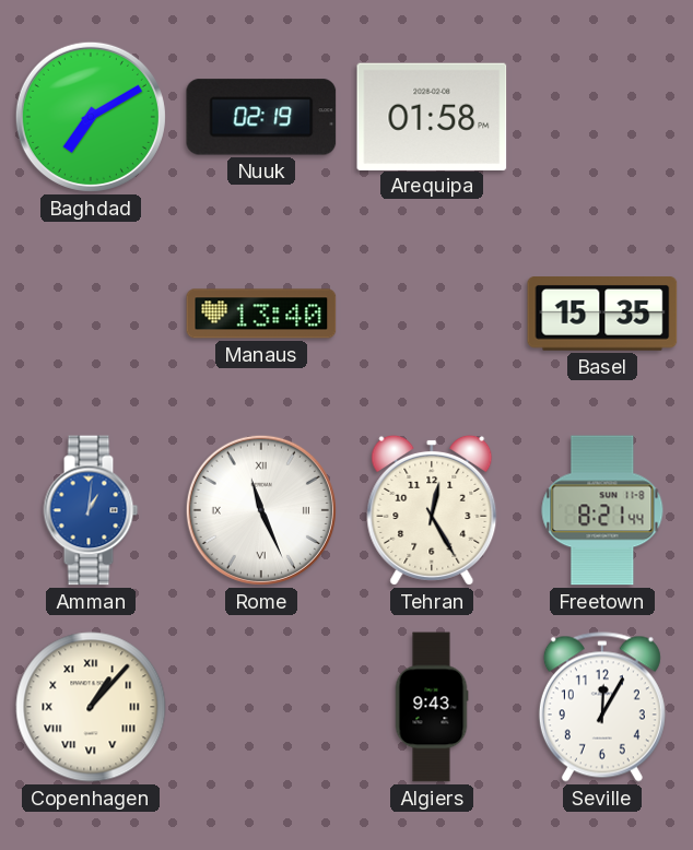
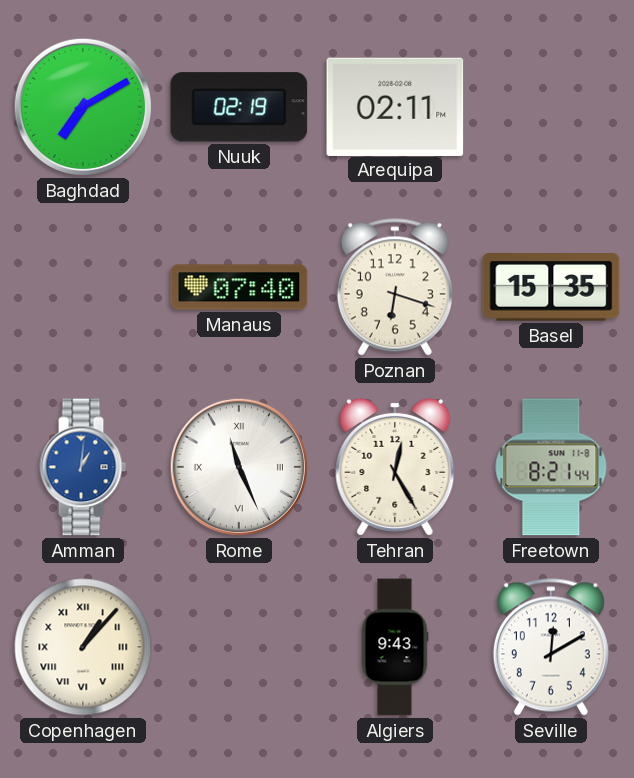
Arequipa: 01:58 -> 02:11
Manaus: 13:40 -> 07:40
Poznan: none -> 6:18
Seville: 12:05 -> 12:10
